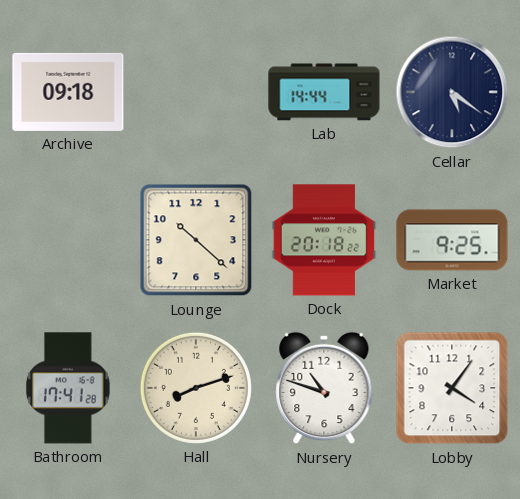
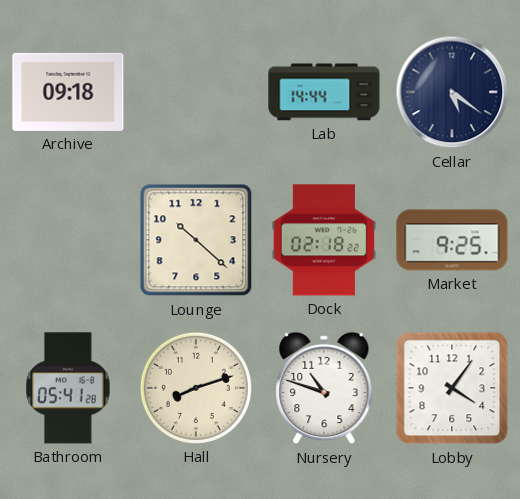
Dock: 20:18 -> 02:18
Bathroom: 17:41 -> 05:41
